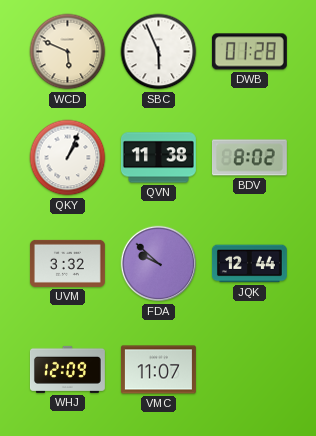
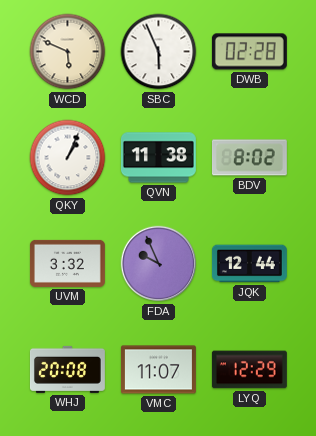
DWB: 01:28 -> 02:28
FDA: 9:52 -> 9:56
WHJ: 12:09 -> 20:08
LYQ: none -> 12:29
